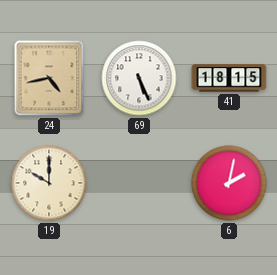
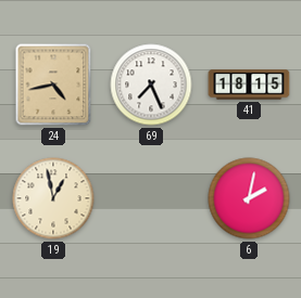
69: 5:26 -> 7:26
19: 10:00 -> 12:58
